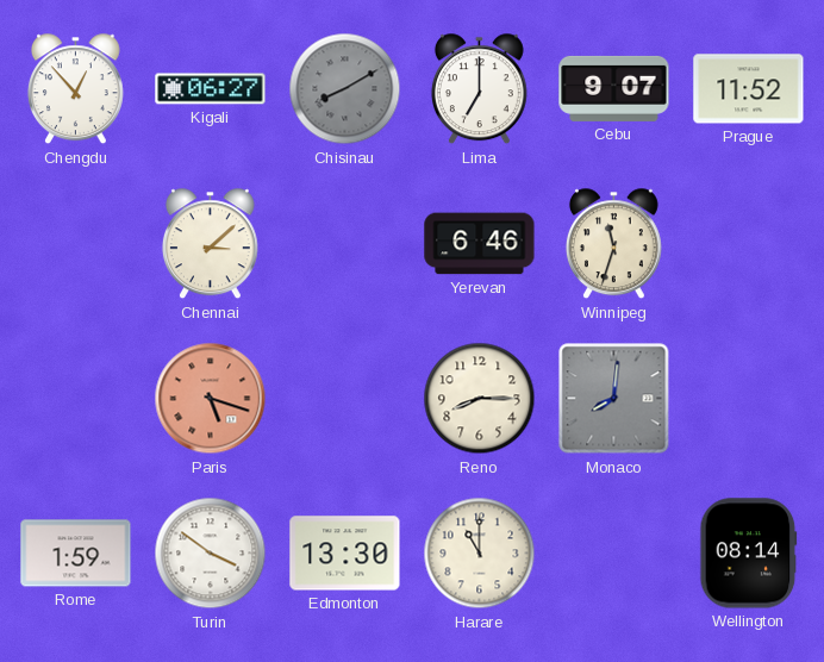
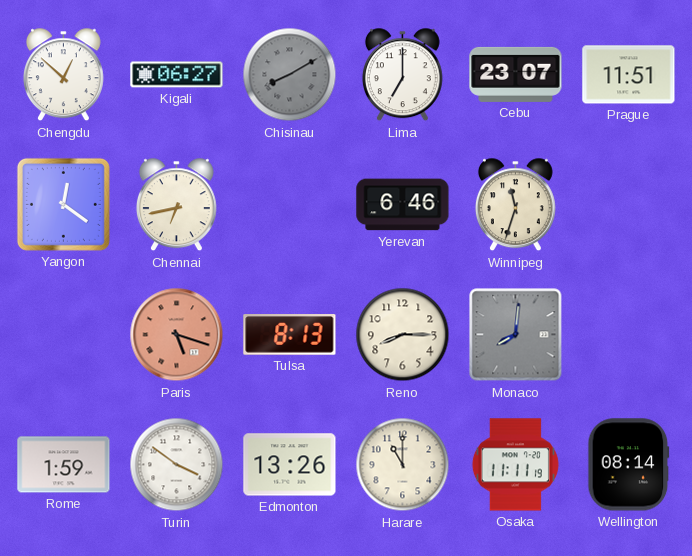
Chengdu: 12:53 -> 12:52
Cebu: 9:07 -> 23:07
Prague: 11:52 -> 11:51
Yangon: none -> 12:21
Chennai: 3:08 -> 6:43
Tulsa: none -> 8:13
Edmonton: 13:30 -> 13:26
Osaka: none -> 11:11
